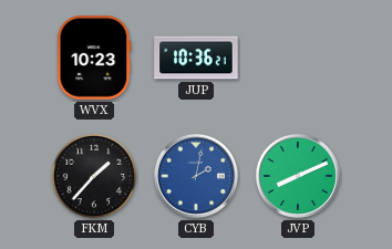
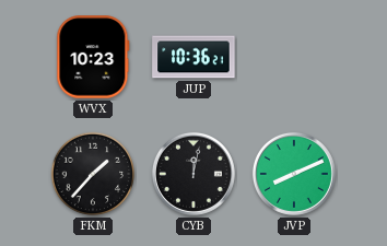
CYB: 2:02 -> 12:02
CYB dial: blue -> black
